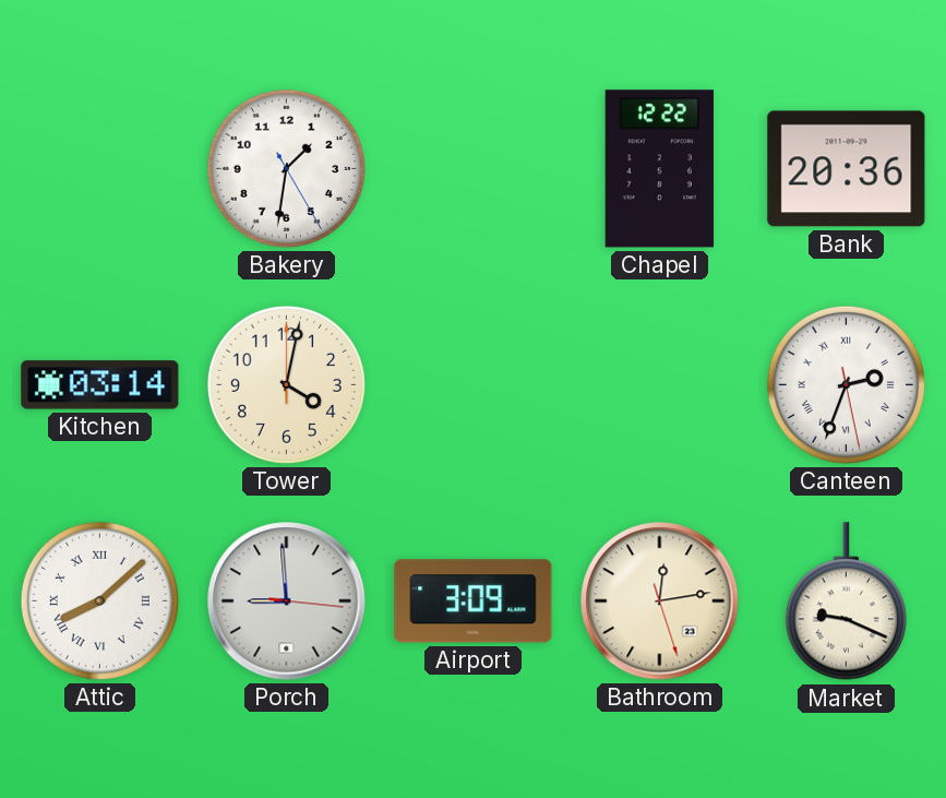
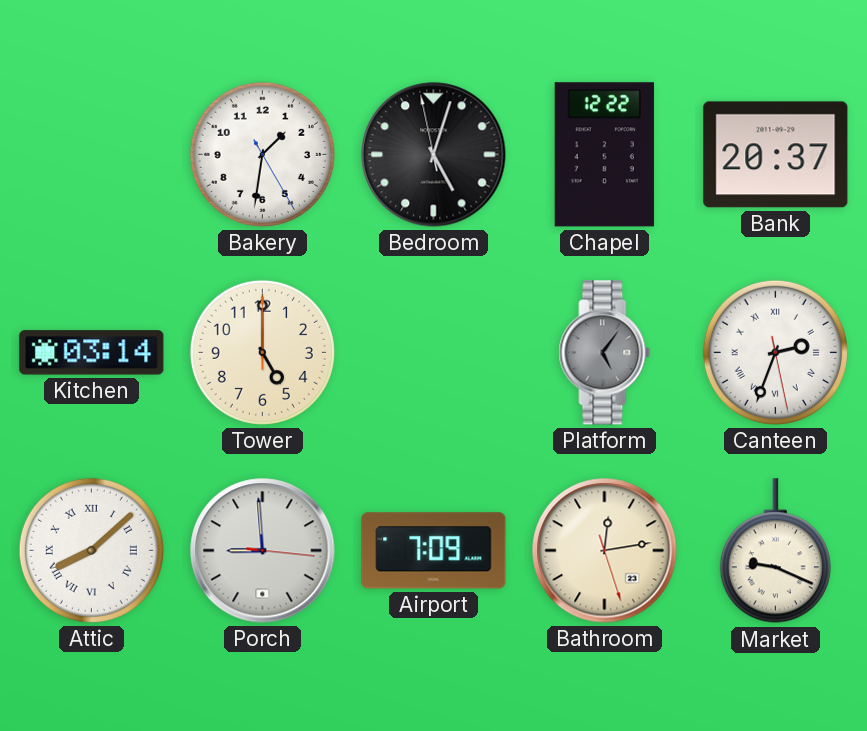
Bedroom: none -> 5:02
Bank: 20:36 -> 20:37
Tower: 4:02 -> 5:00
Platform: none -> 5:06
Airport: 3:09 -> 7:09
